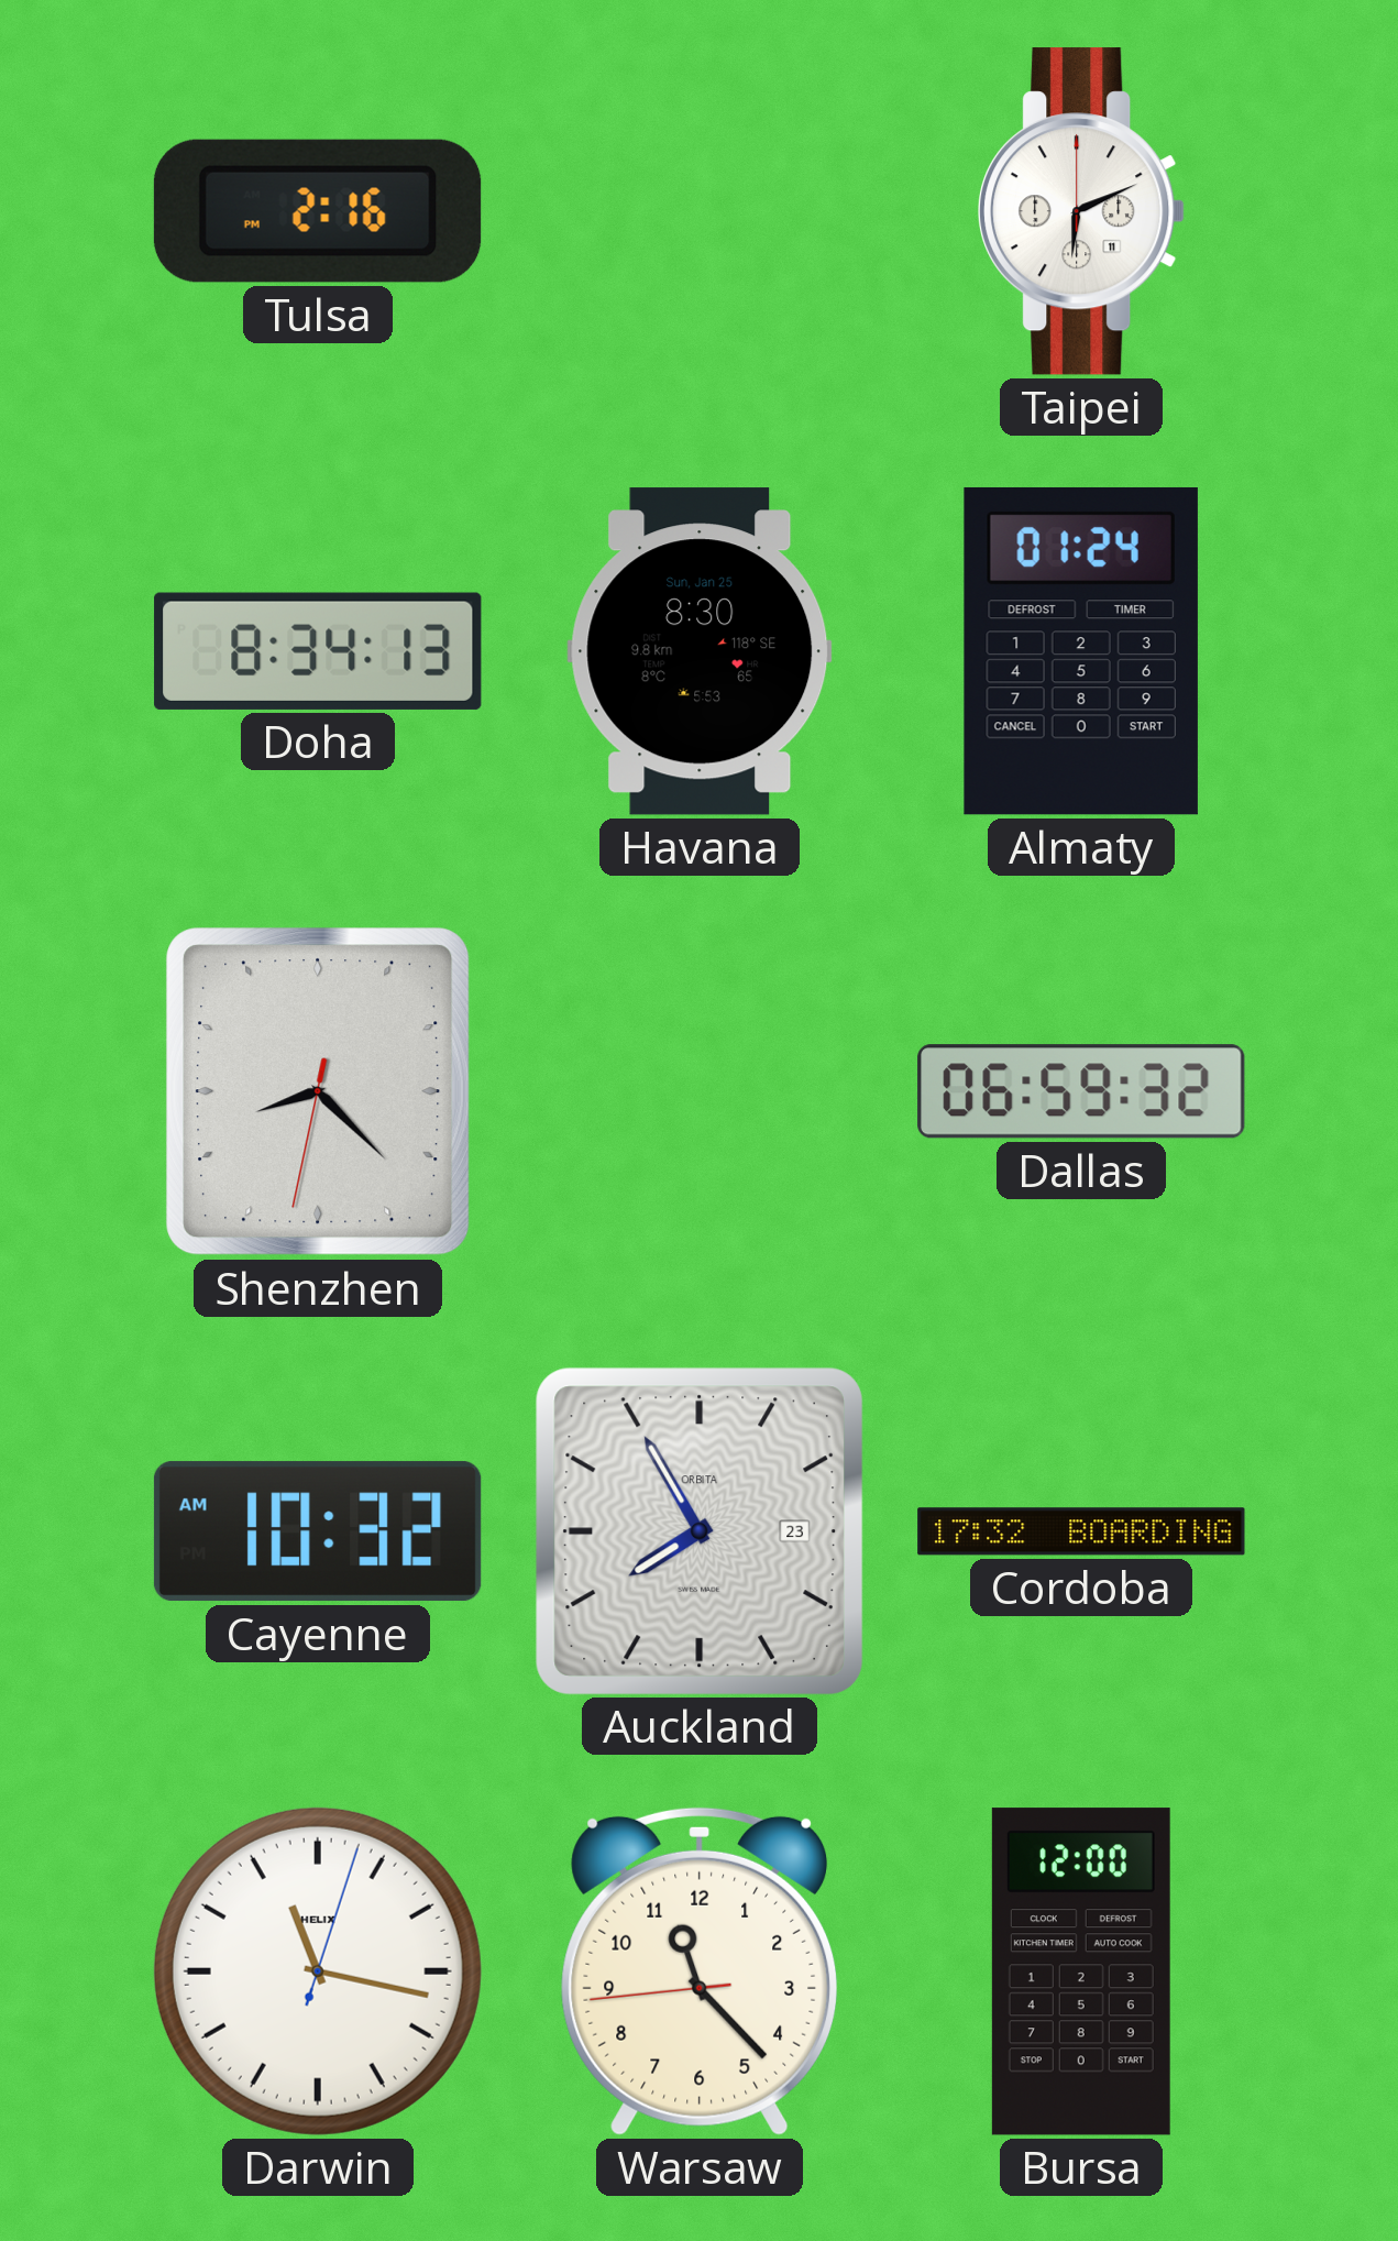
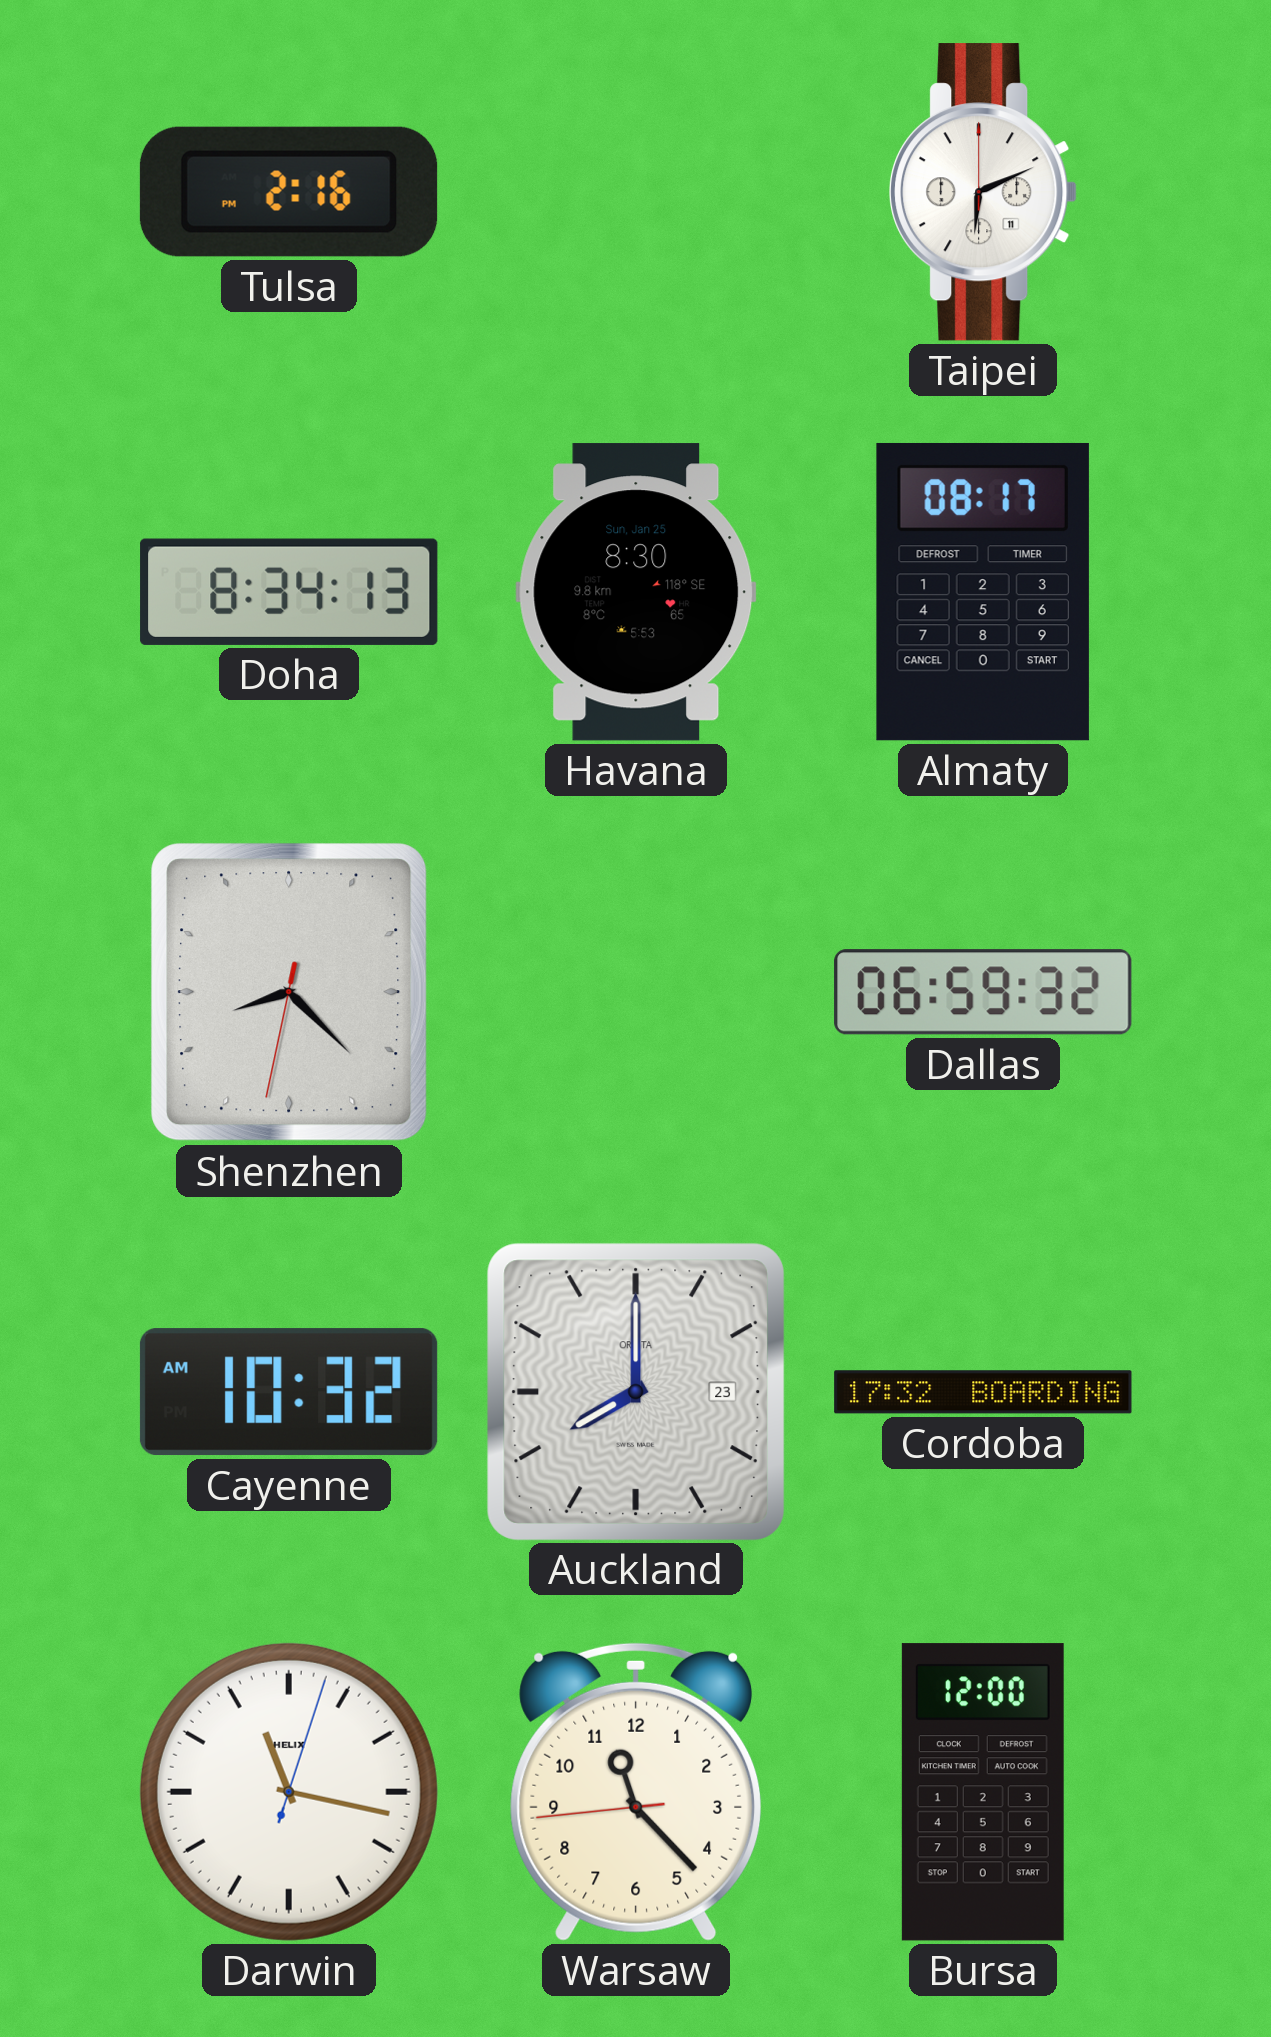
Almaty: 01:24 -> 08:17
Auckland: 7:55 -> 8:00
